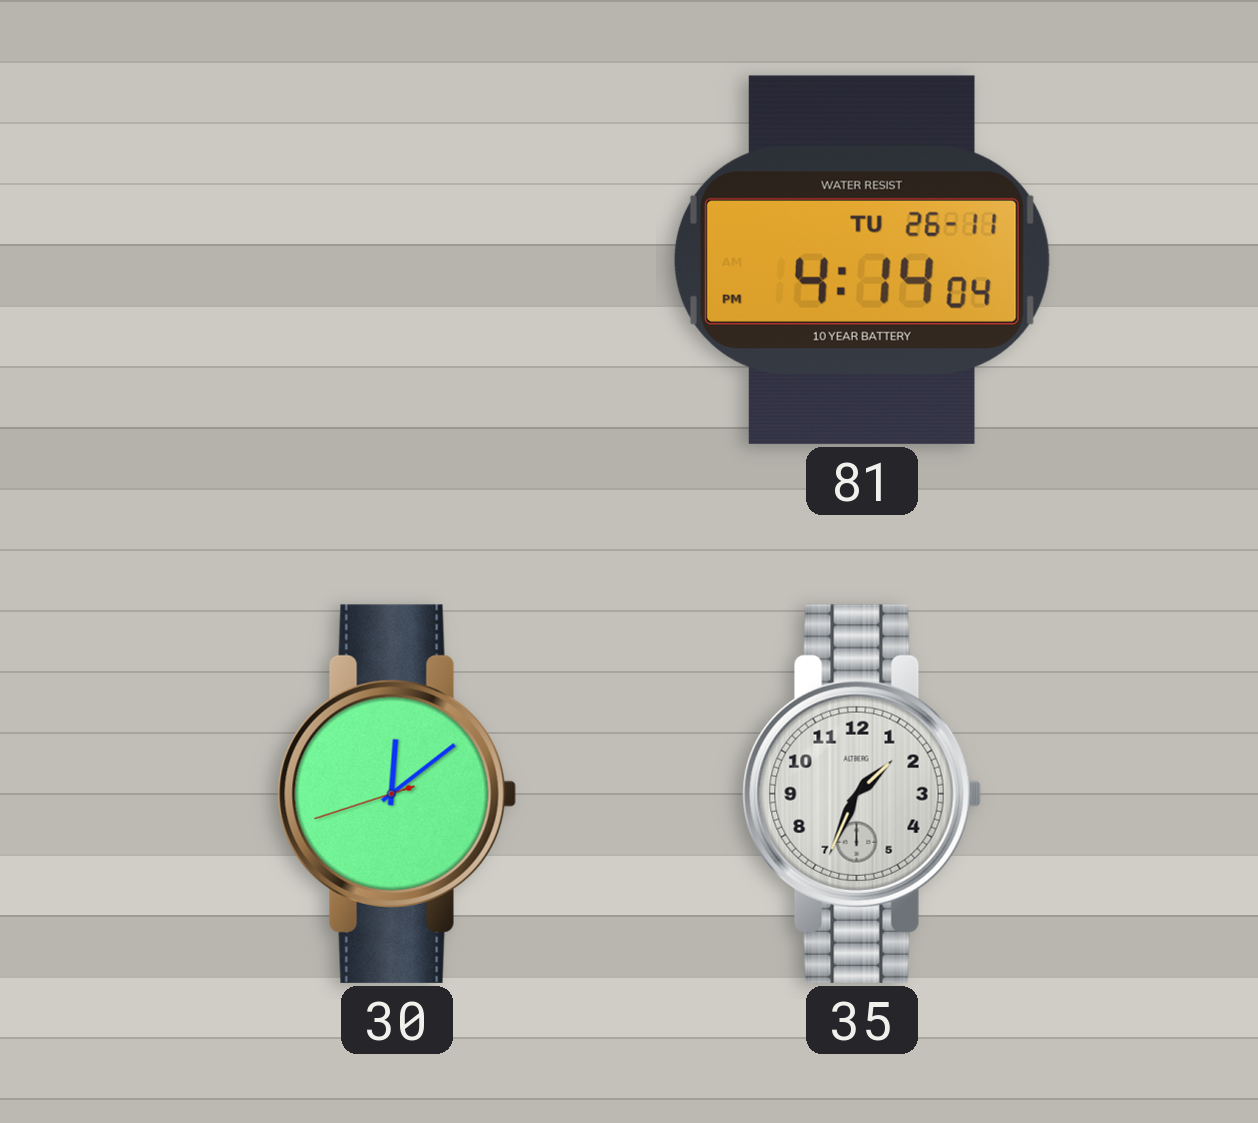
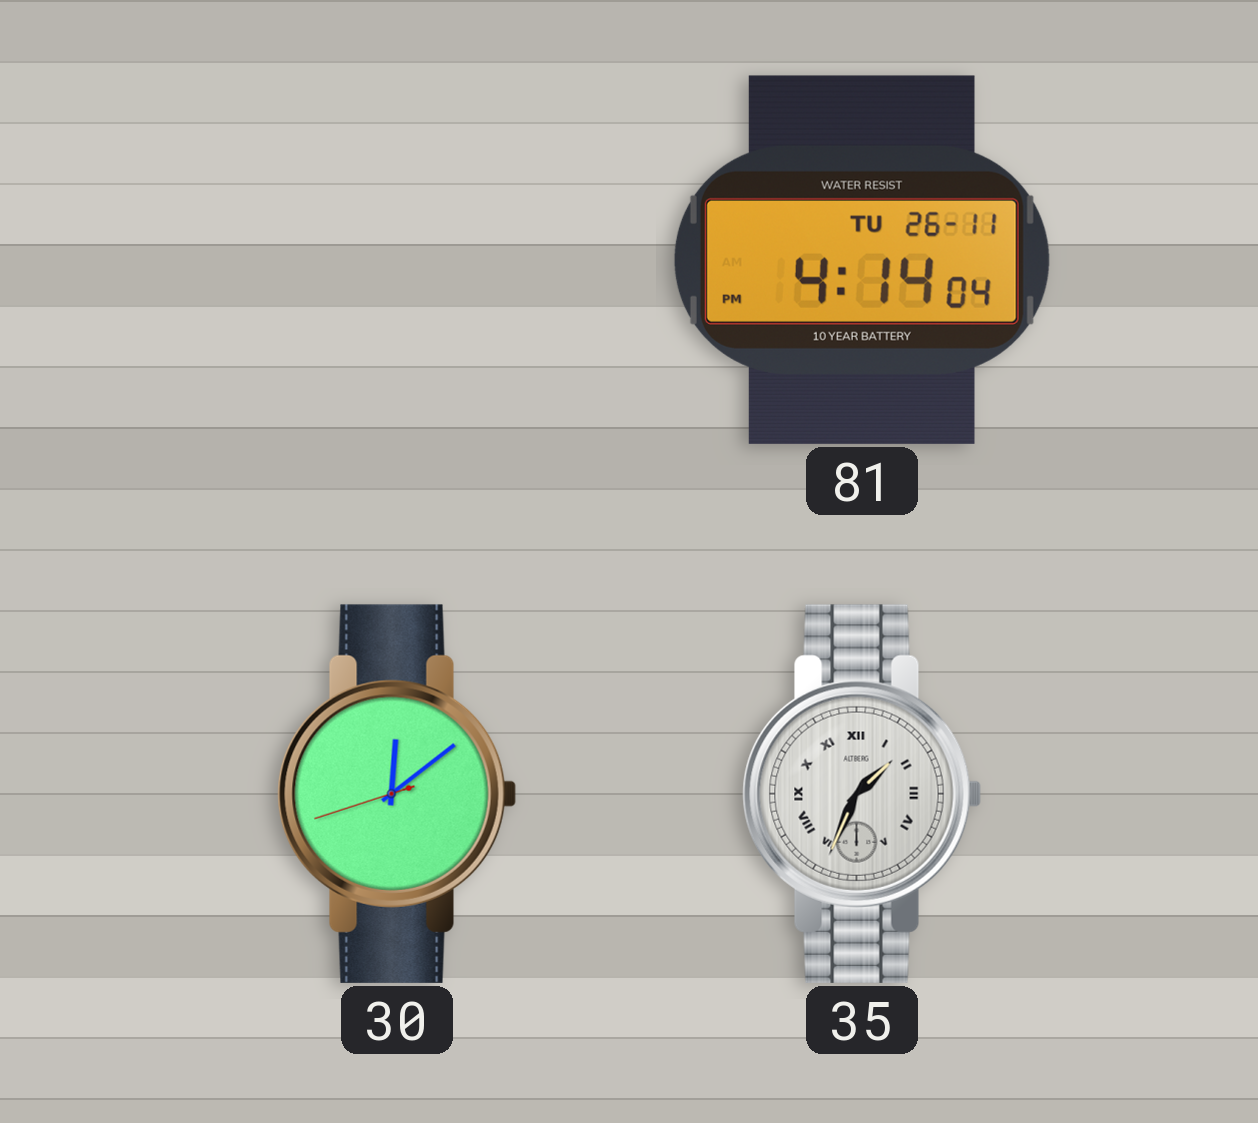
35 numerals: Arabic -> Roman
